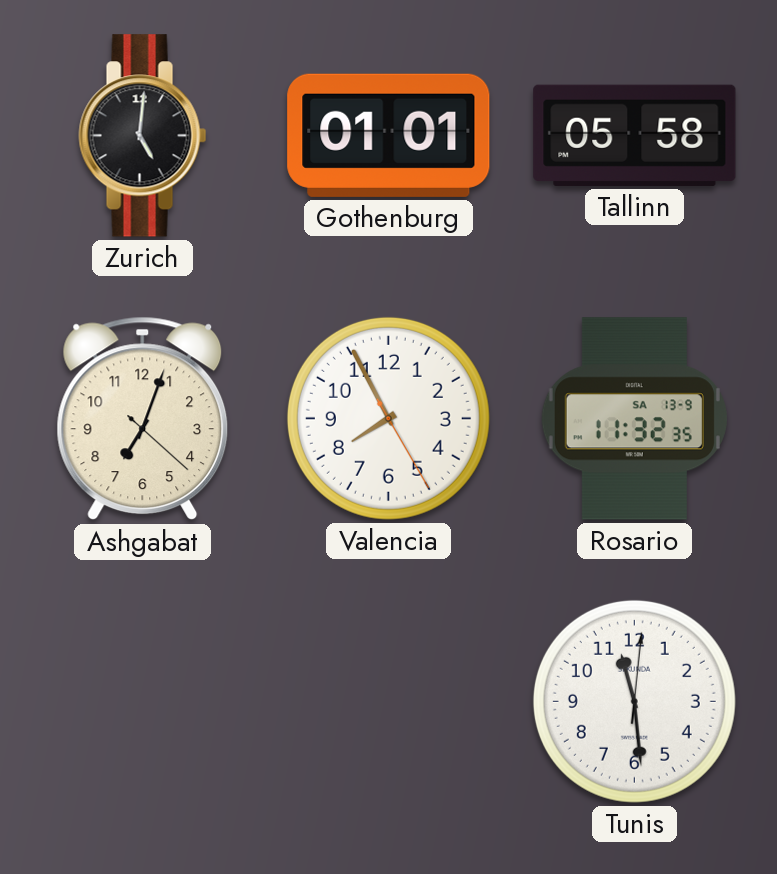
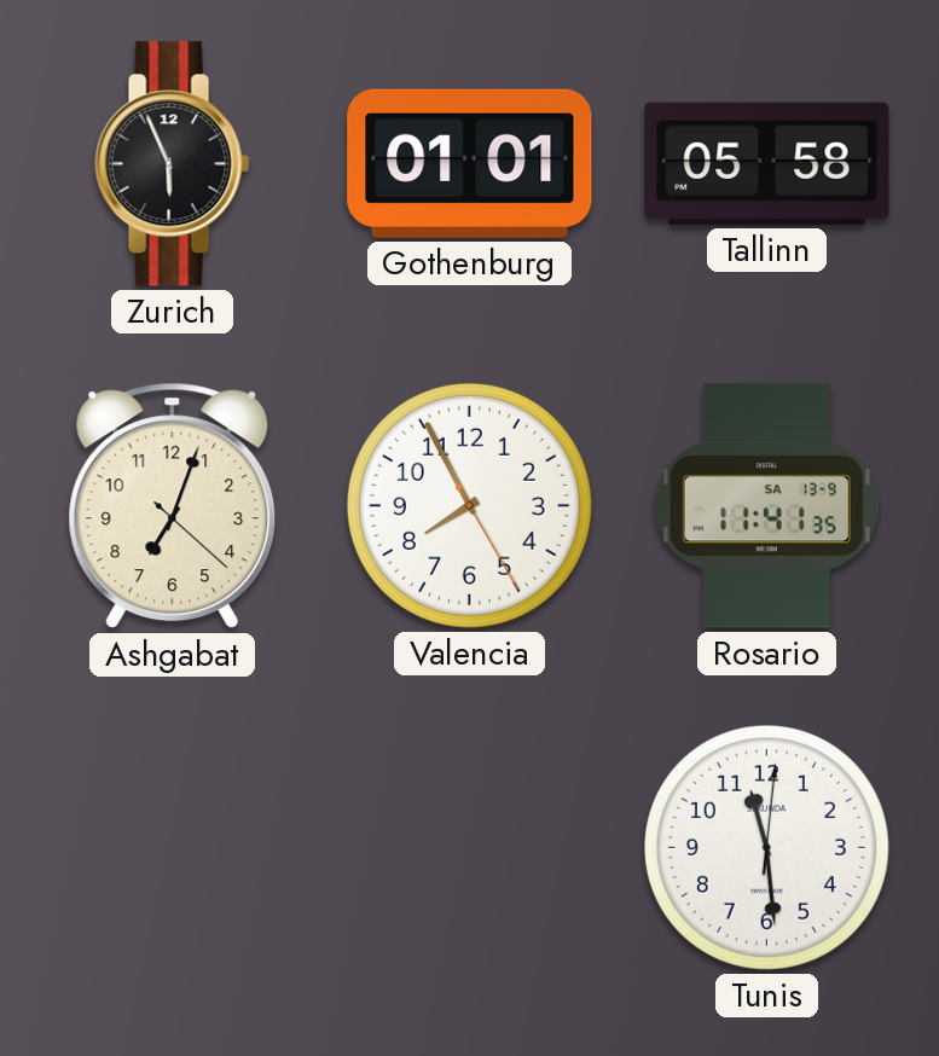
Zurich: 5:01 -> 5:56
Rosario: 11:32 -> 11:41
